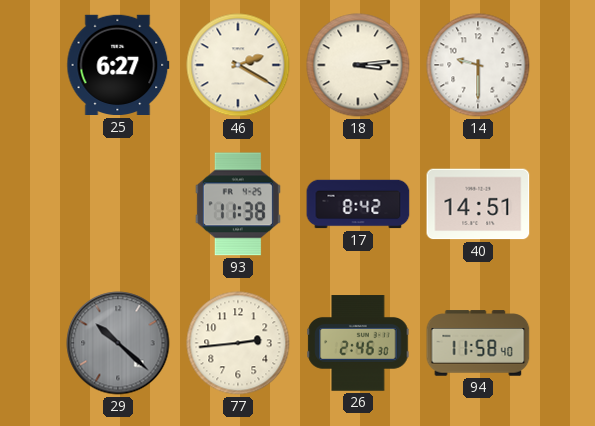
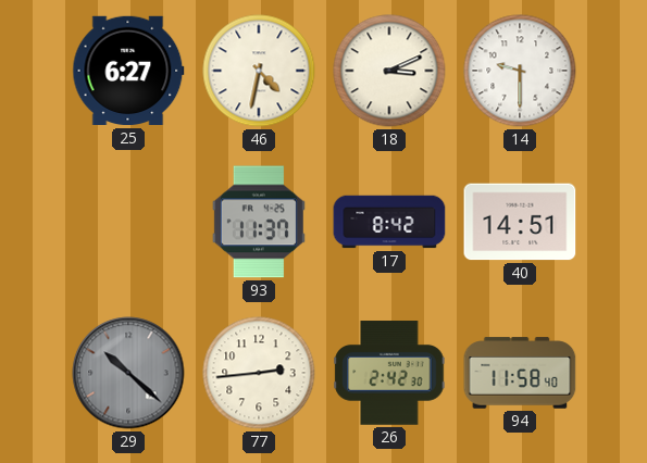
46: 2:20 -> 4:32
18: 3:14 -> 3:11
93: 11:38 -> 11:37
26: 2:46 -> 2:42
